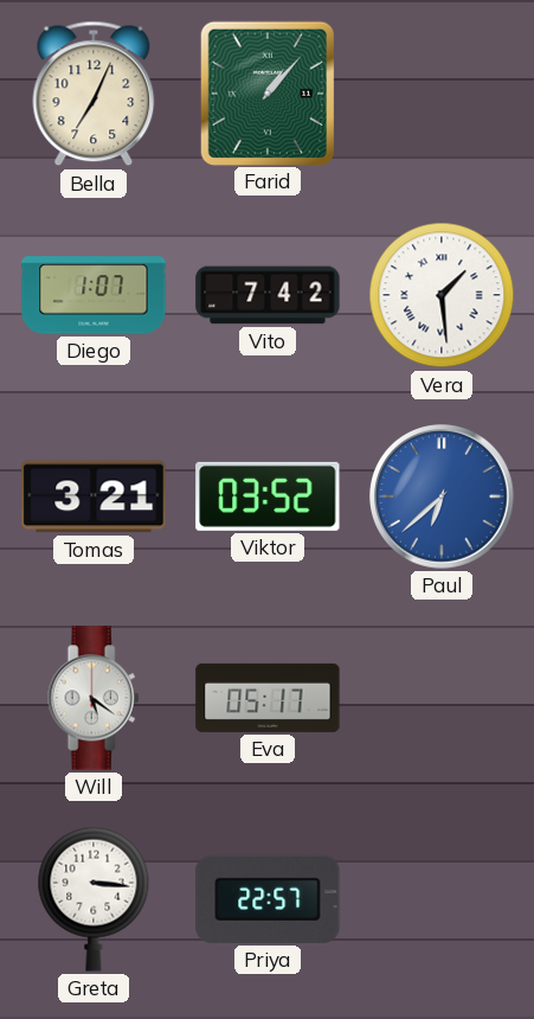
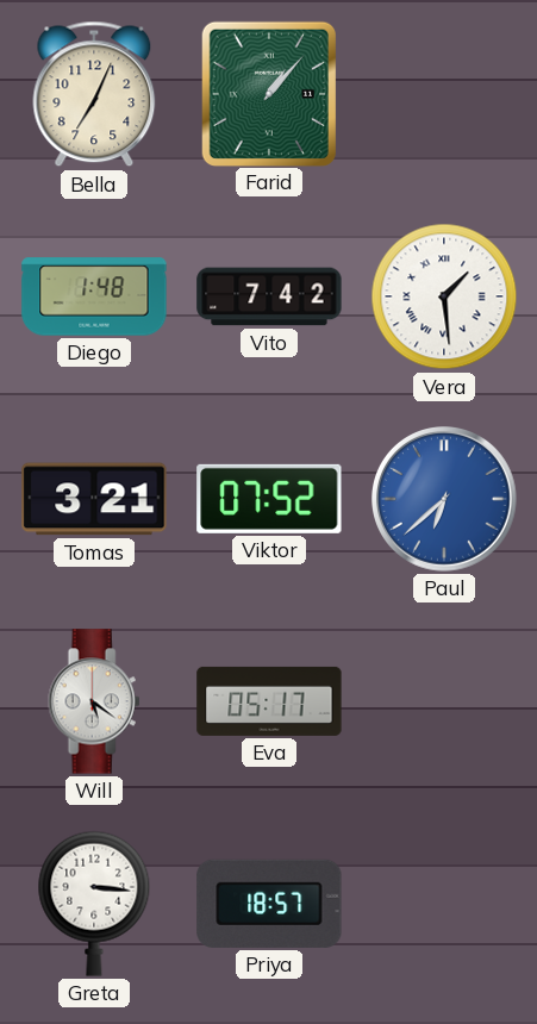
Diego: 1:07 -> 1:48
Viktor: 03:52 -> 07:52
Priya: 22:57 -> 18:57
